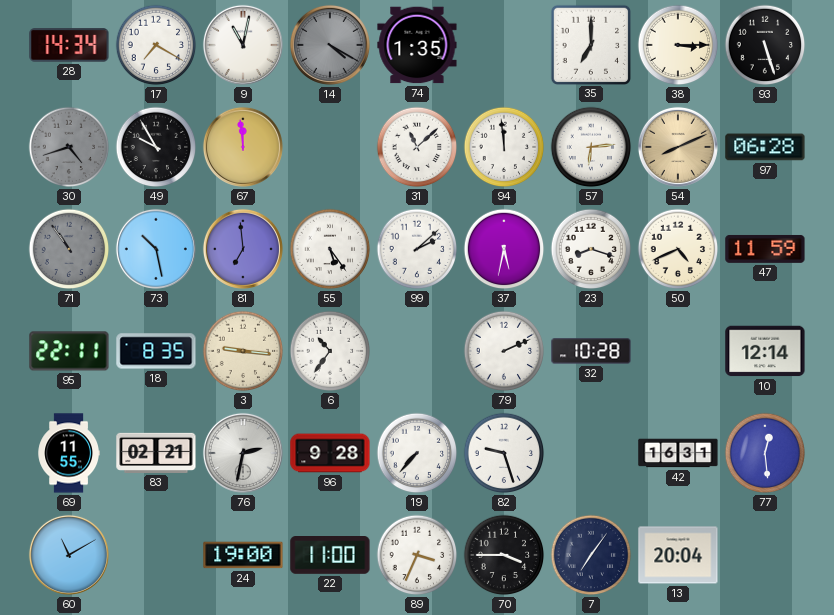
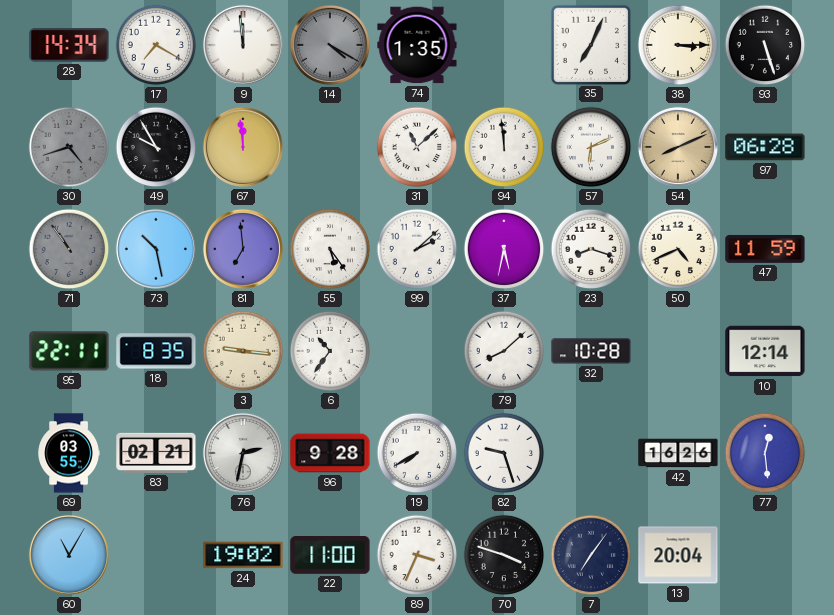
9: 11:02 -> 11:59
35: 7:00 -> 7:04
57: 6:14 -> 6:11
79: 2:11 -> 8:08
69: 11:55 -> 03:55
19: 7:37 -> 7:40
42: 16:31 -> 16:26
60: 11:10 -> 11:05
24: 19:00 -> 19:02
70: 3:45 -> 3:48
